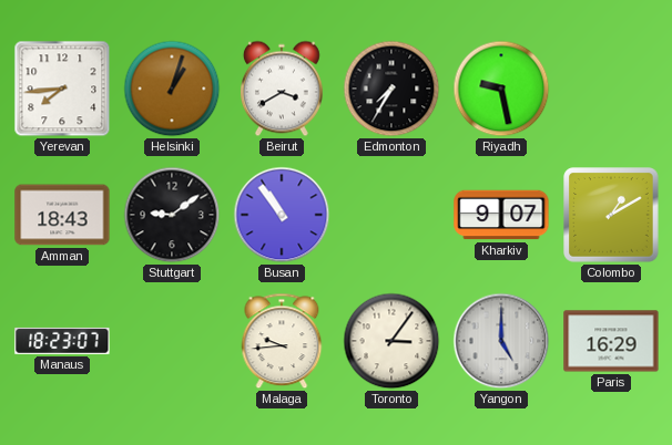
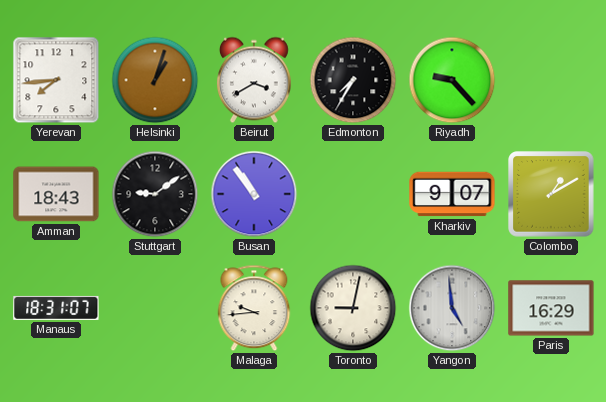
Riyadh: 9:28 -> 9:23
Manaus: 18:23 -> 18:31
Toronto: 3:06 -> 9:02
Yangon: 5:00 -> 4:59
